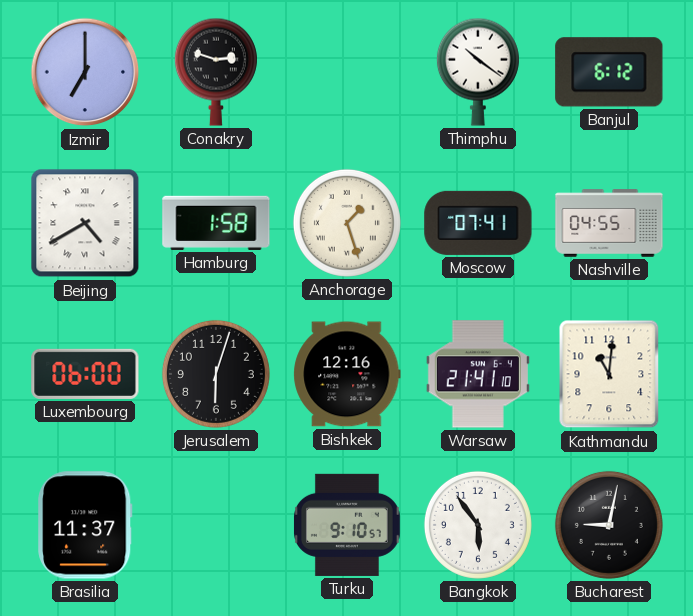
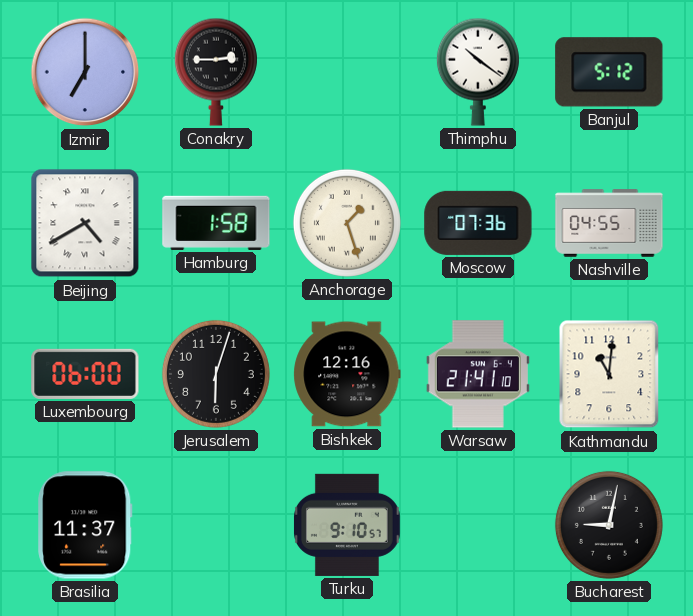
Conakry: 2:48 -> 2:45
Banjul: 6:12 -> 5:12
Moscow: 07:41 -> 07:36
Bangkok: 5:54 -> none
